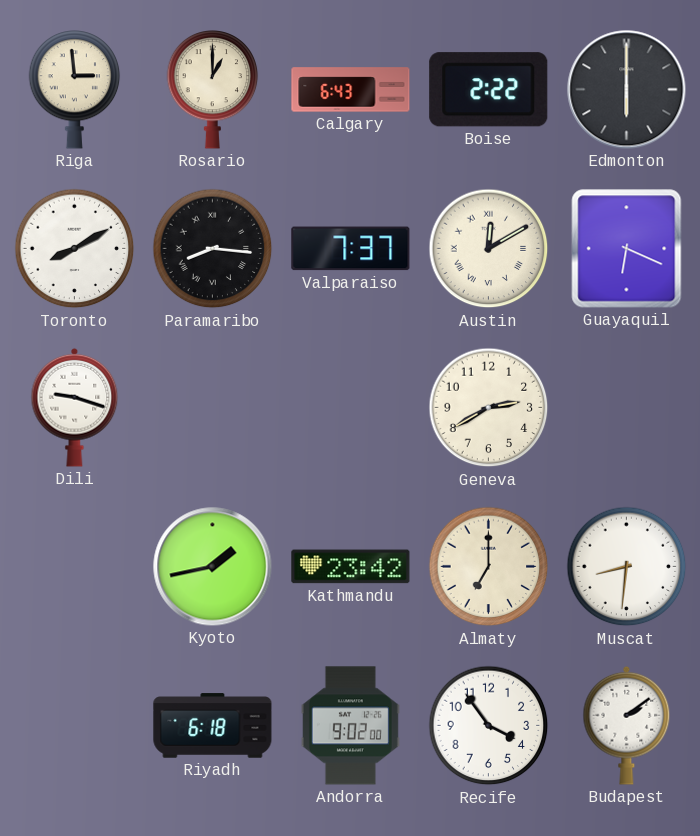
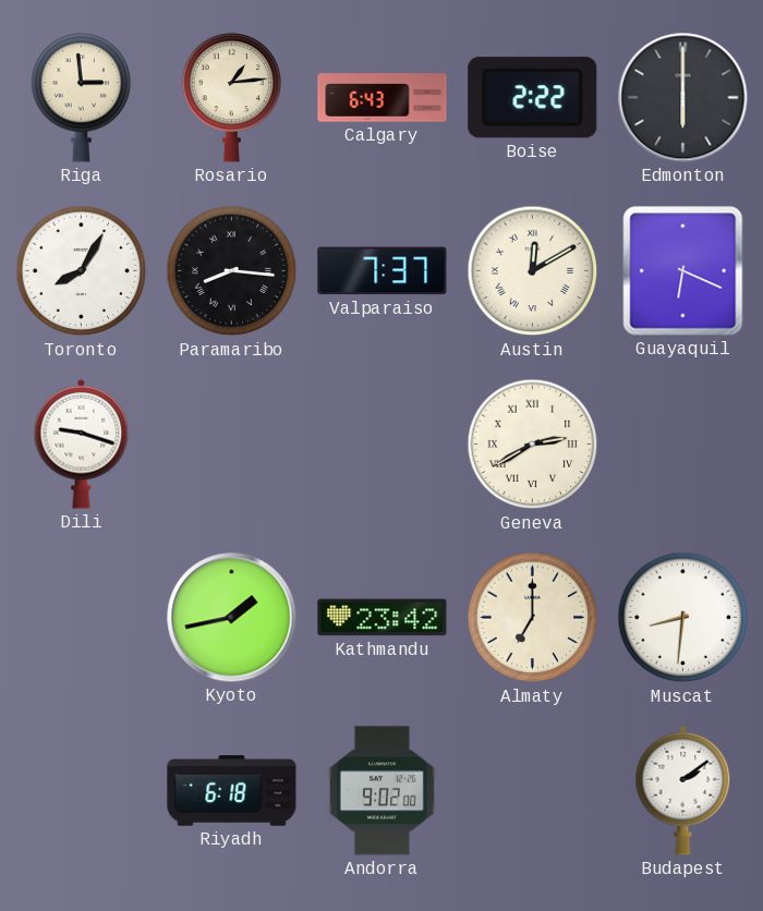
Rosario: 1:00 -> 1:14
Toronto: 8:10 -> 8:05
Geneva numerals: Arabic -> Roman
Recife: 3:54 -> none
